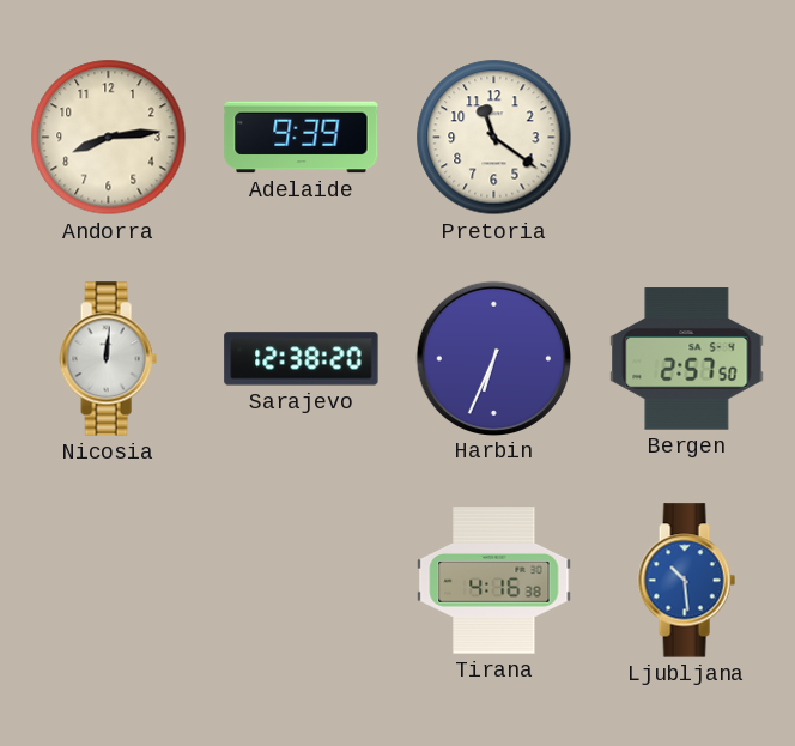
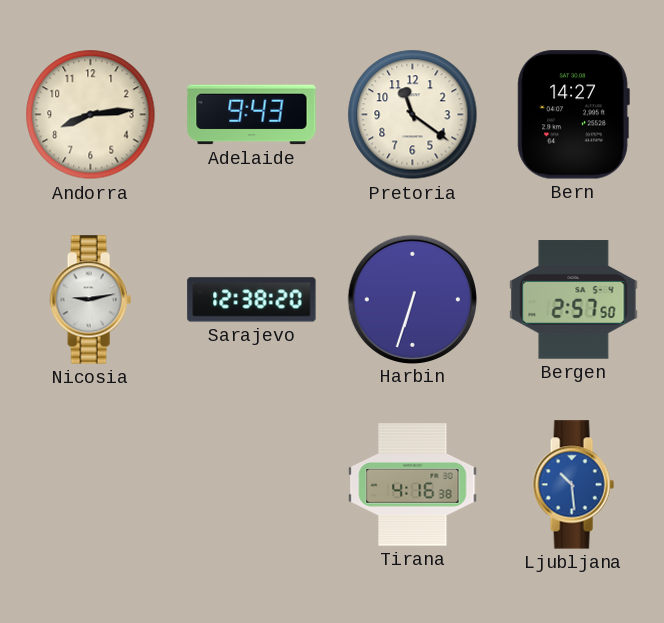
Adelaide: 9:39 -> 9:43
Bern: none -> 14:27
Nicosia: 12:01 -> 9:13
Harbin: 6:34 -> 6:33
